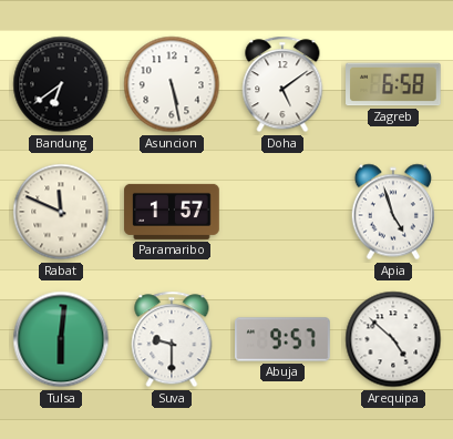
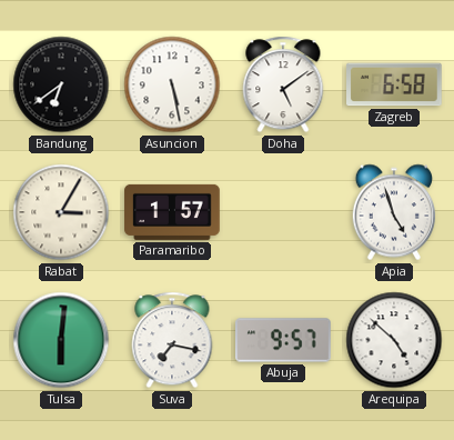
Rabat: 11:49 -> 3:05
Suva: 9:30 -> 7:17
